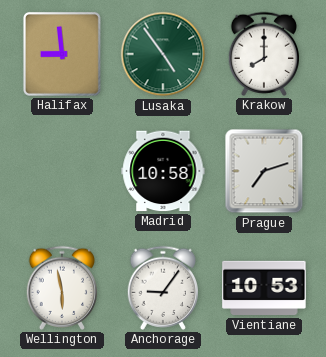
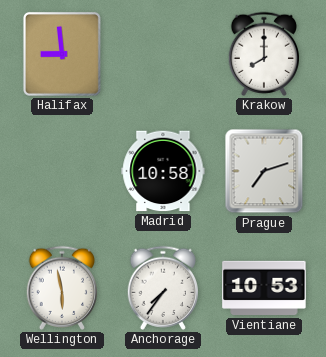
Lusaka: 4:54 -> none
Anchorage: 9:06 -> 7:36
